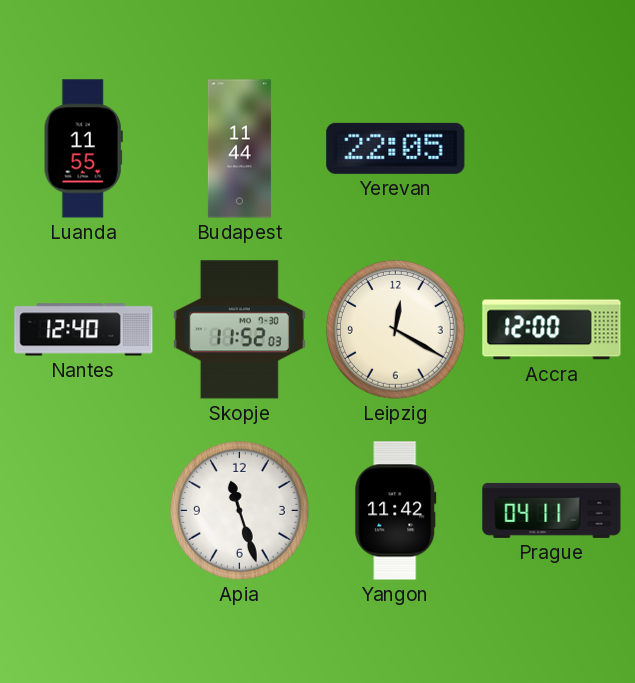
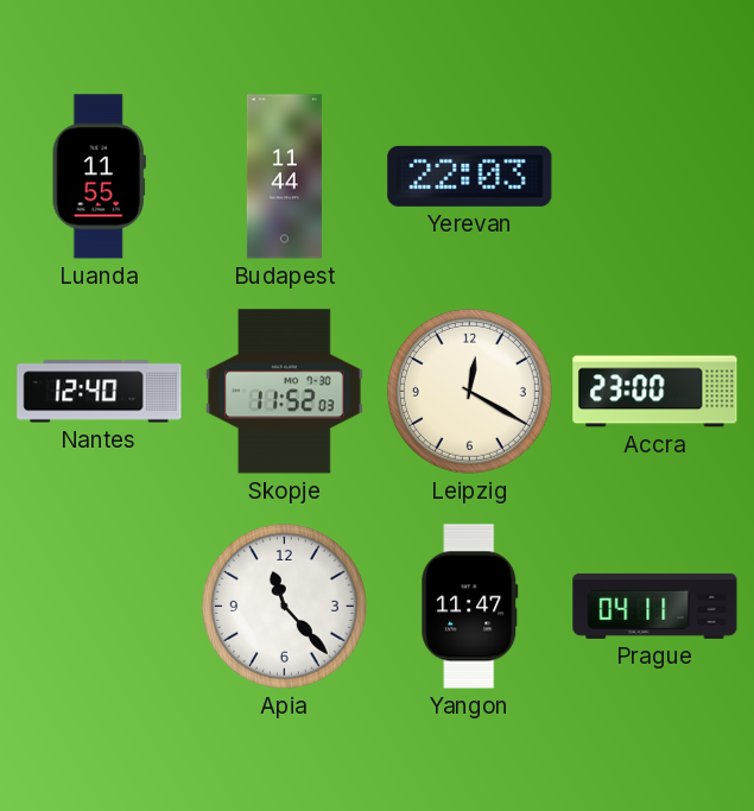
Yerevan: 22:05 -> 22:03
Accra: 12:00 -> 23:00
Apia: 11:27 -> 11:23
Yangon: 11:42 -> 11:47
